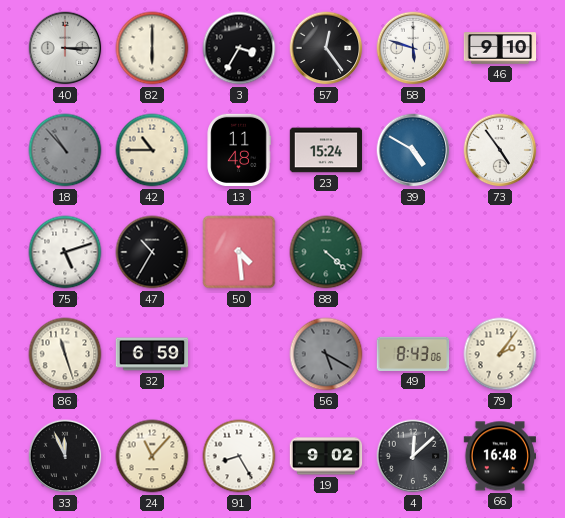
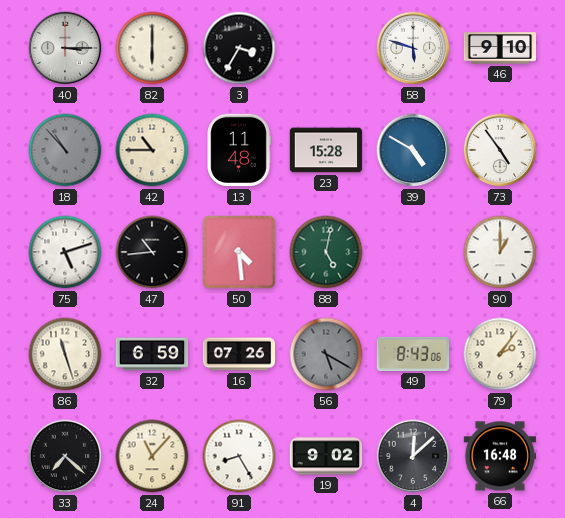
57: 12:24 -> none
23: 15:24 -> 15:28
47: 10:35 -> 10:44
88: 4:22 -> 5:02
90: none -> 1:00
16: none -> 07:26
33: 11:56 -> 7:22
